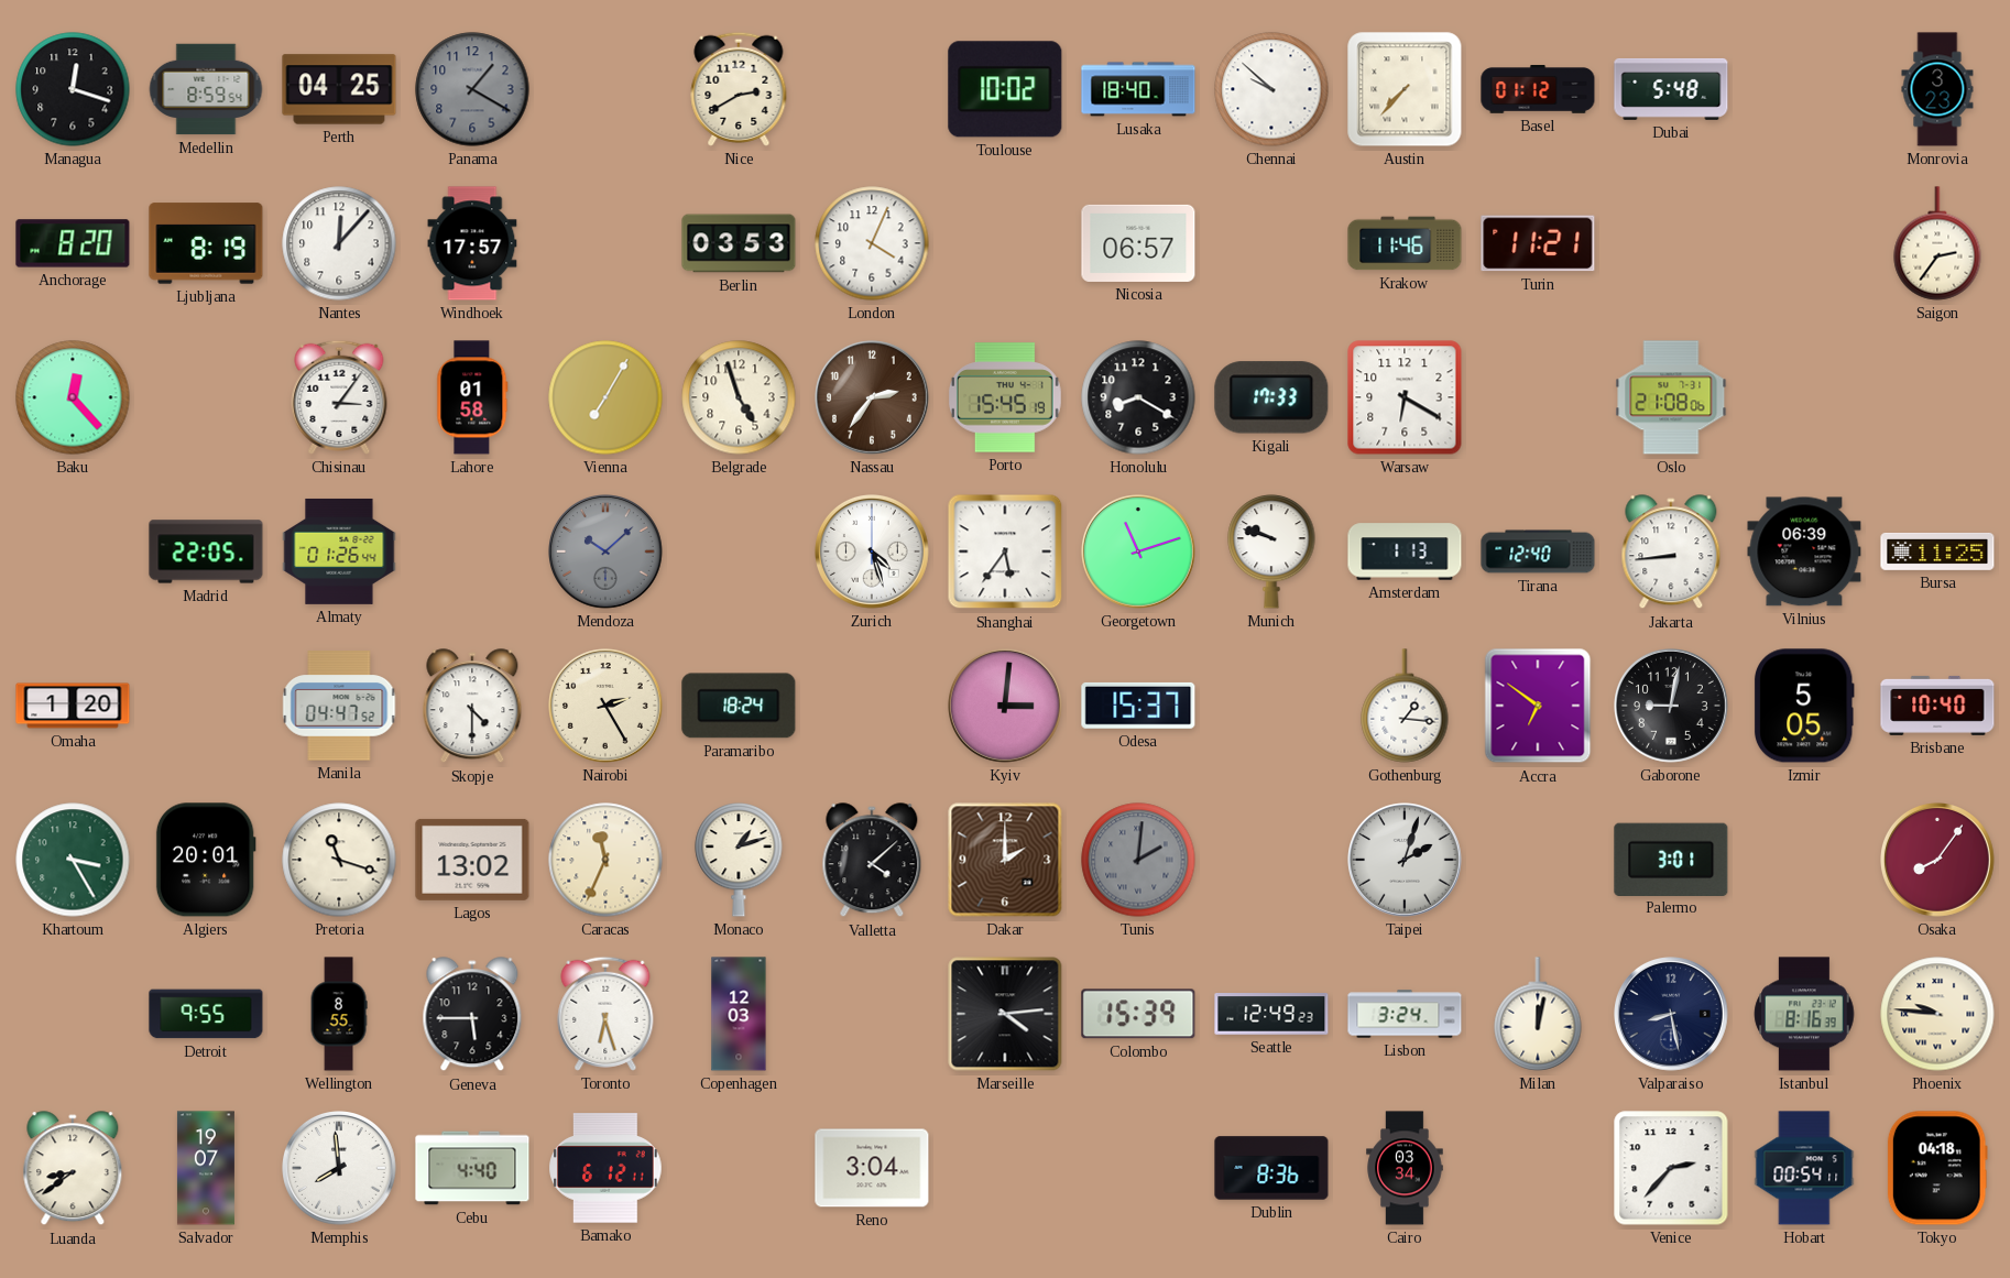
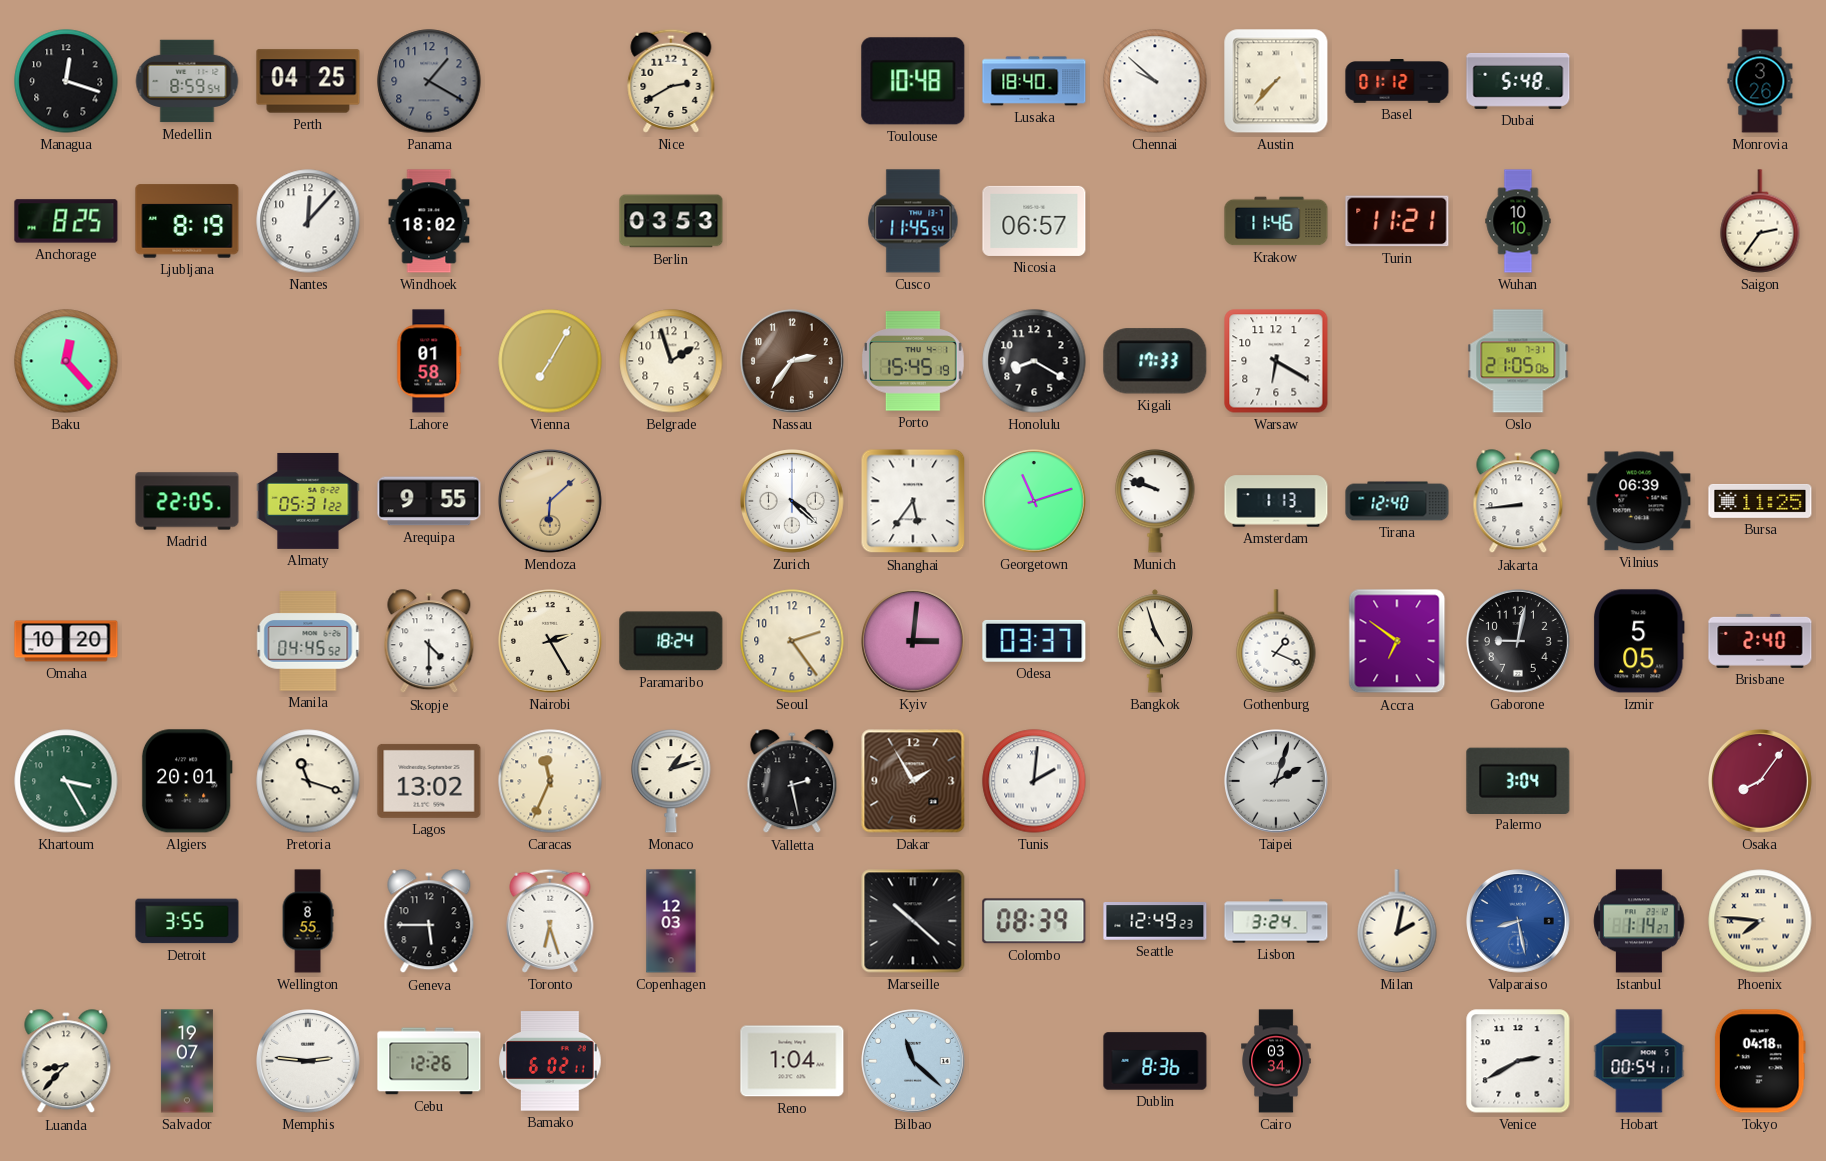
Toulouse: 10:02 -> 10:48
Monrovia: 3:23 -> 3:26
Anchorage: 8:20 -> 8:25
Windhoek: 17:57 -> 18:02
London: 4:04 -> none
Cusco: none -> 11:45
Wuhan: none -> 10:10
Chisinau: 3:06 -> none
Belgrade: 4:57 -> 1:57
Oslo: 21:08 -> 21:05
Almaty: 01:26 -> 05:31
Arequipa: none -> 9:55
Mendoza: 10:08 -> 6:08
Mendoza dial: grey -> champagne
Zurich: 4:27 -> 4:22
Omaha: 1:20 -> 10:20
Manila: 04:47 -> 04:45
Seoul: none -> 2:24
Odesa: 15:37 -> 03:37
Bangkok: none -> 4:57
Gothenburg: 1:16 -> 1:19
Brisbane: 10:40 -> 2:40
Valletta: 4:08 -> 2:28
Dakar: 2:00 -> 1:55
Tunis dial: grey -> white
Palermo: 3:01 -> 3:04
Detroit: 9:55 -> 3:55
Marseille: 4:14 -> 10:22
Colombo: 15:39 -> 08:39
Milan: 12:02 -> 2:02
Valparaiso dial: navy -> blue
Istanbul: 8:16 -> 1:14
Phoenix: 9:46 -> 7:46
Luanda: 8:39 -> 8:37
Memphis: 7:59 -> 2:46
Cebu: 4:40 -> 12:26
Bamako: 6:12 -> 6:02
Reno: 3:04 -> 1:04
Bilbao: none -> 11:22
Venice: 2:37 -> 2:40
